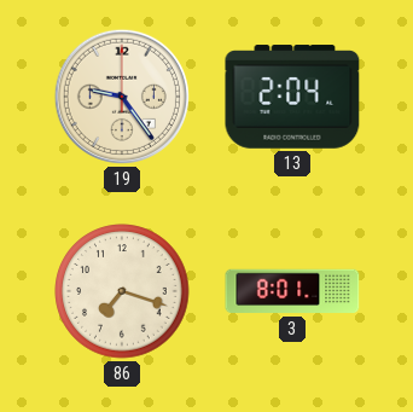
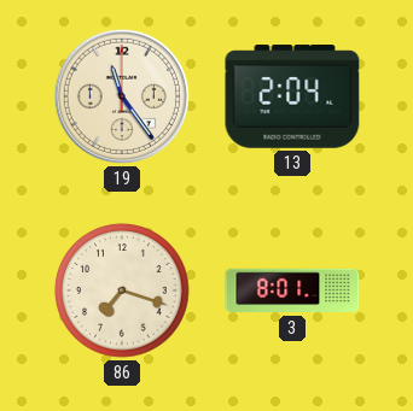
19: 9:24 -> 11:24
